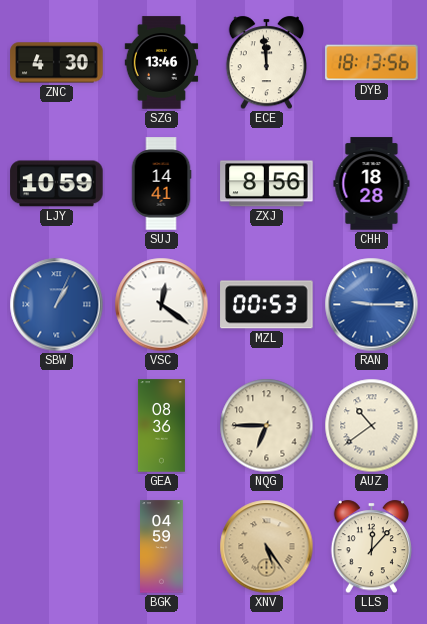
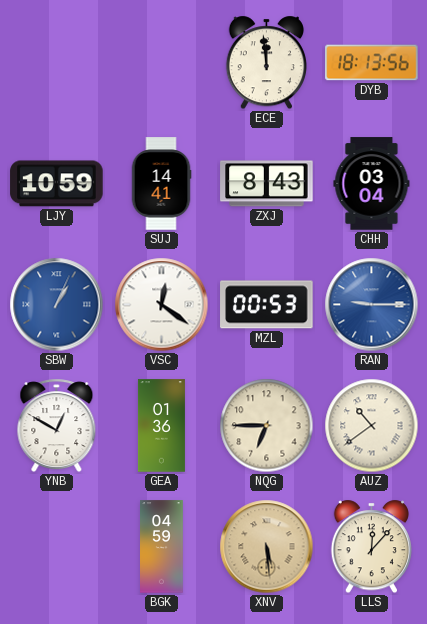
ZNC: 4:30 -> none
SZG: 13:46 -> none
ZXJ: 8:56 -> 8:43
CHH: 18:28 -> 03:04
YNB: none -> 12:50
GEA: 08:36 -> 01:36
XNV: 5:24 -> 5:29
